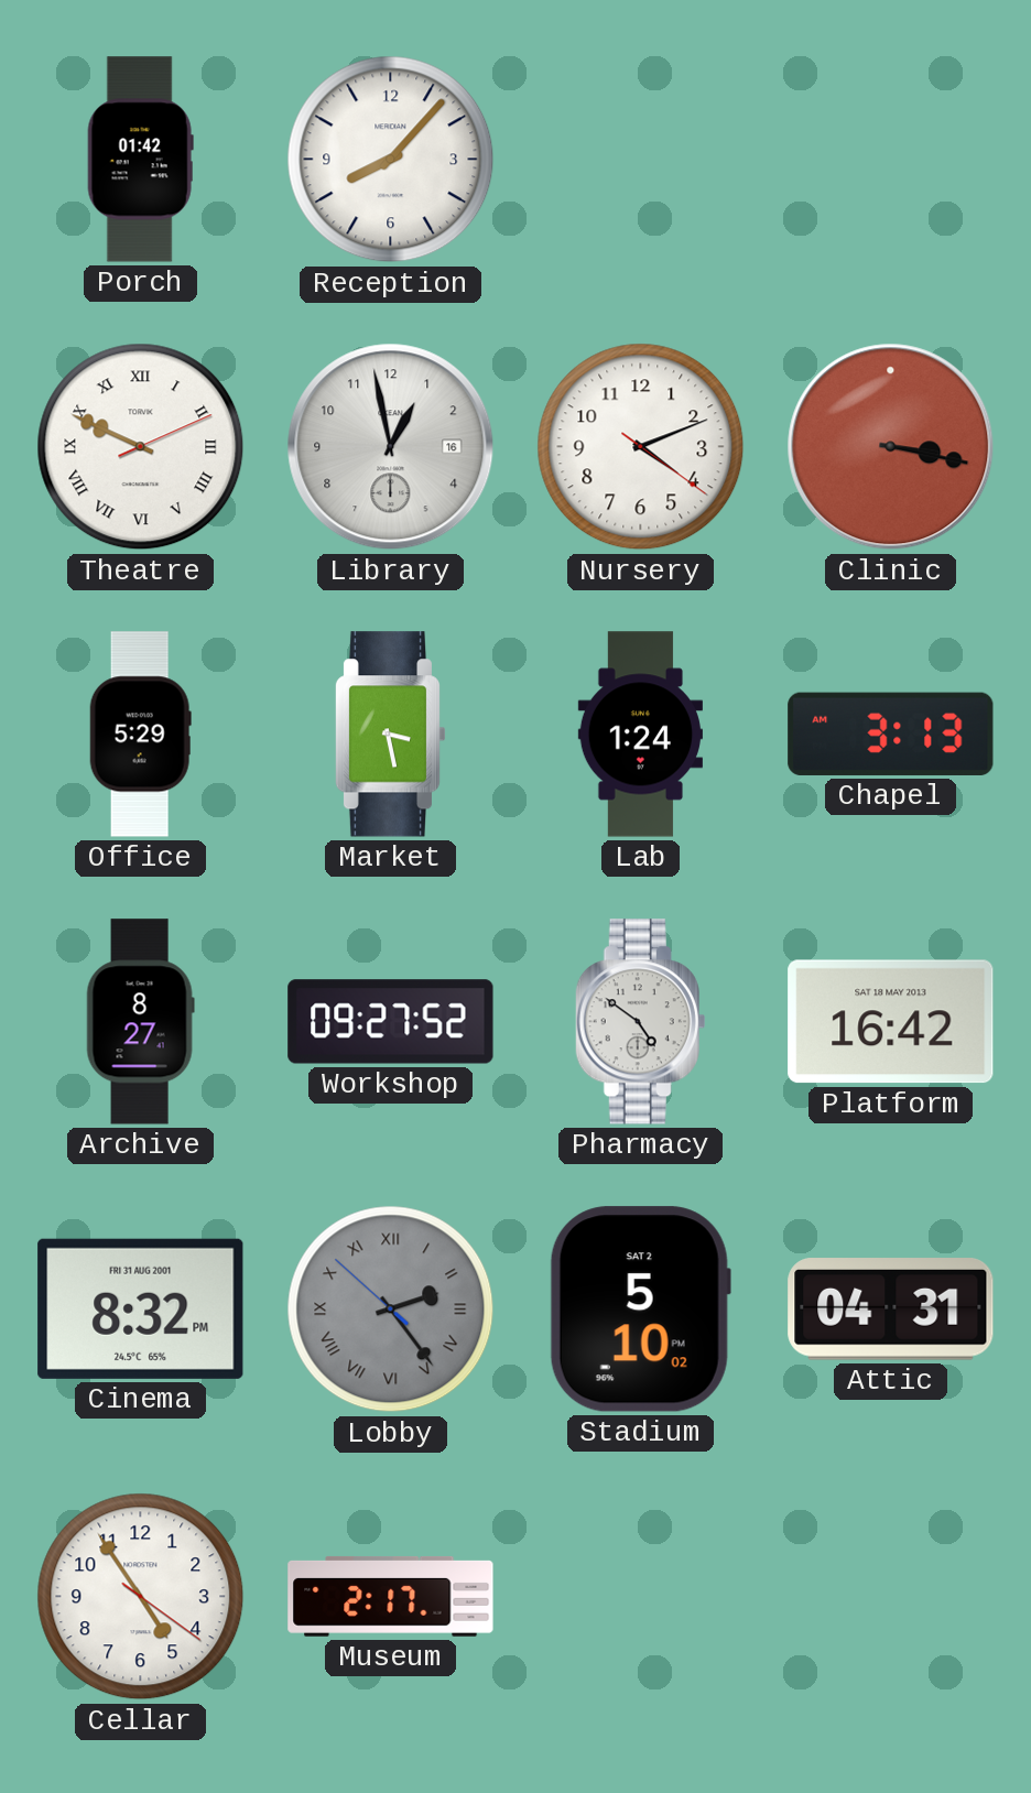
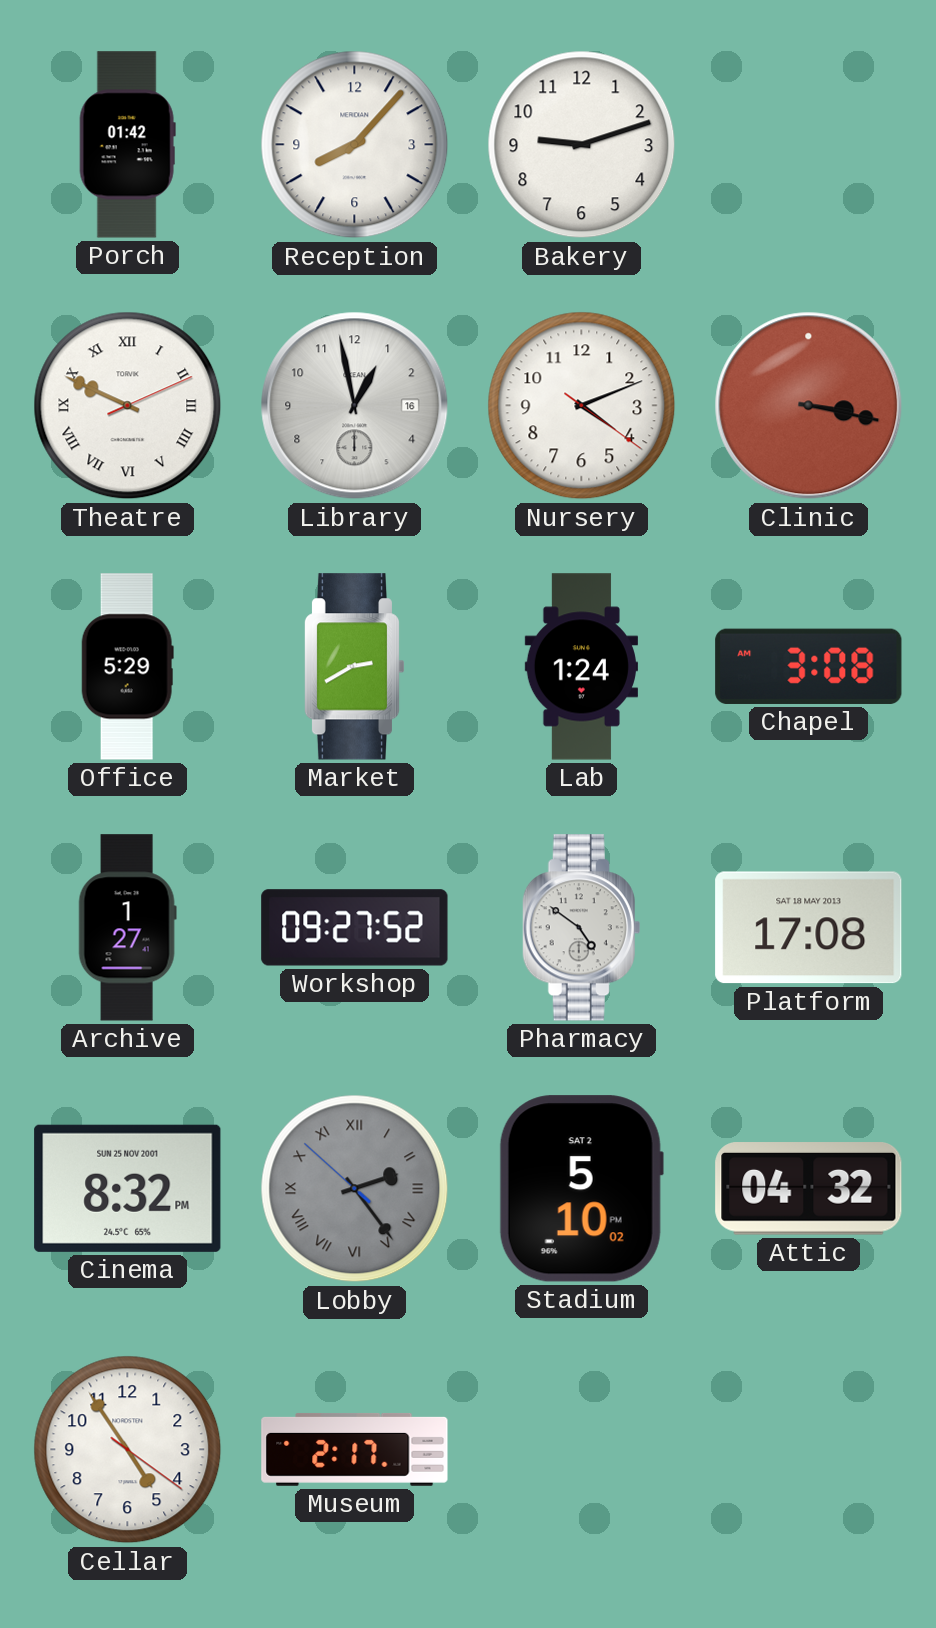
Bakery: none -> 9:12
Market: 3:28 -> 2:40
Chapel: 3:13 -> 3:08
Archive: 8:27 -> 1:27
Platform: 16:42 -> 17:08
Cinema date: FRI 31 AUG 2001 -> SUN 25 NOV 2001
Attic: 04:31 -> 04:32
